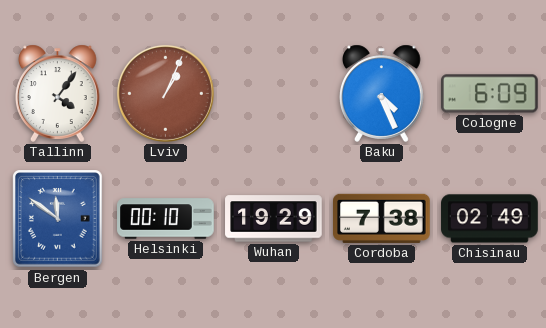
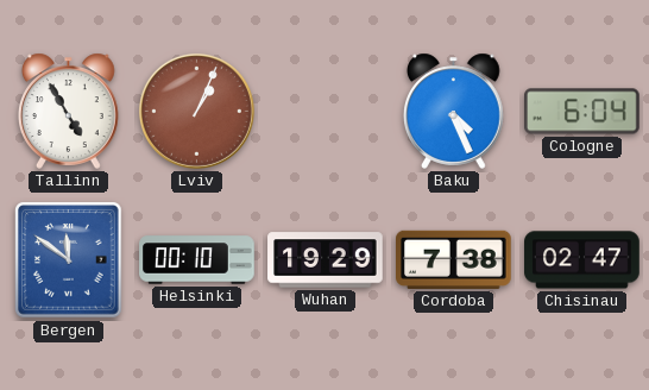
Tallinn: 4:06 -> 4:55
Cologne: 6:09 -> 6:04
Chisinau: 02:49 -> 02:47
